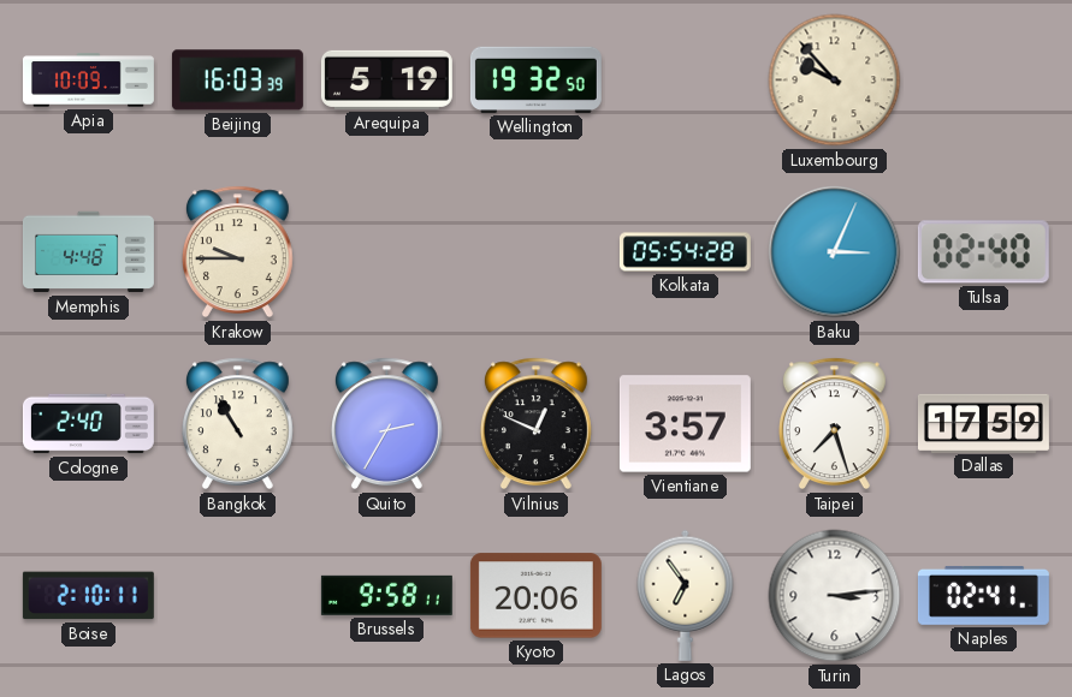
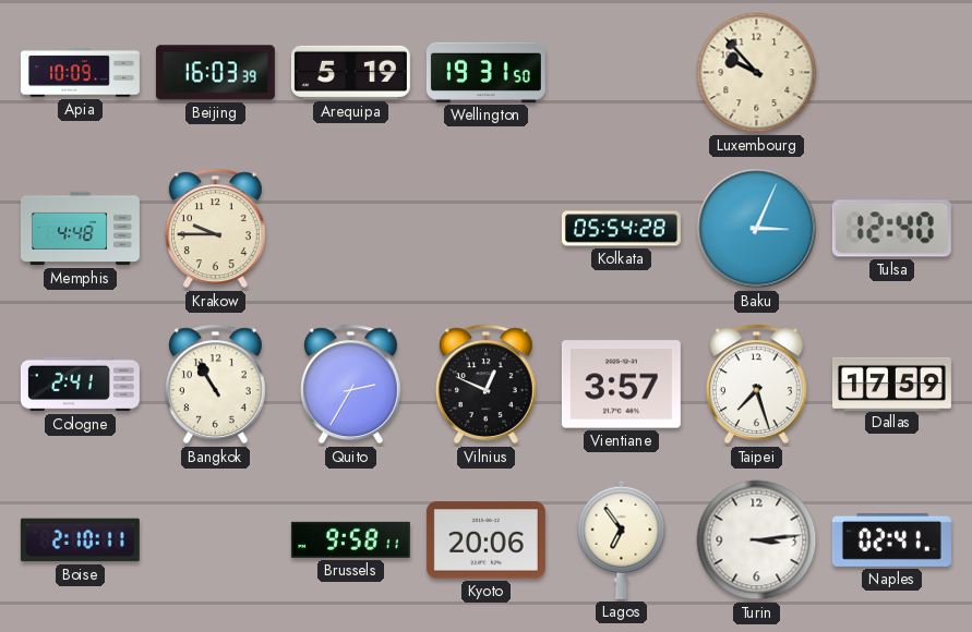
Wellington: 19:32 -> 19:31
Tulsa: 02:40 -> 12:40
Cologne: 2:40 -> 2:41
